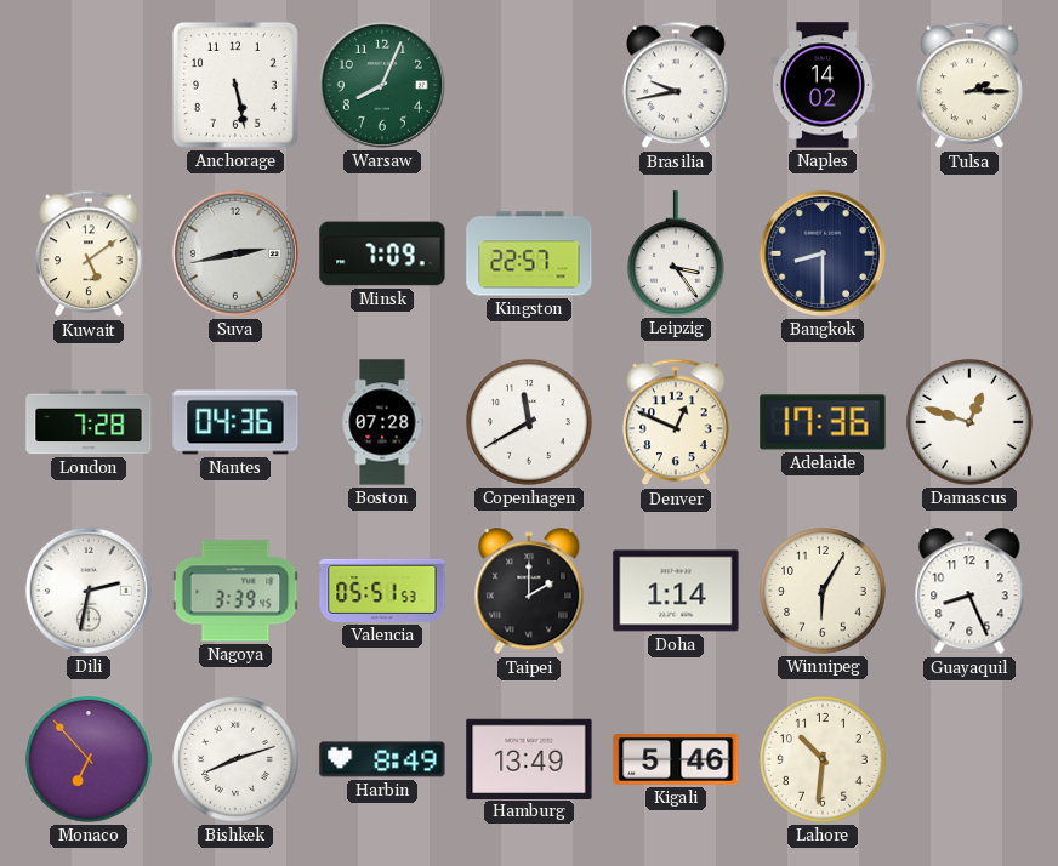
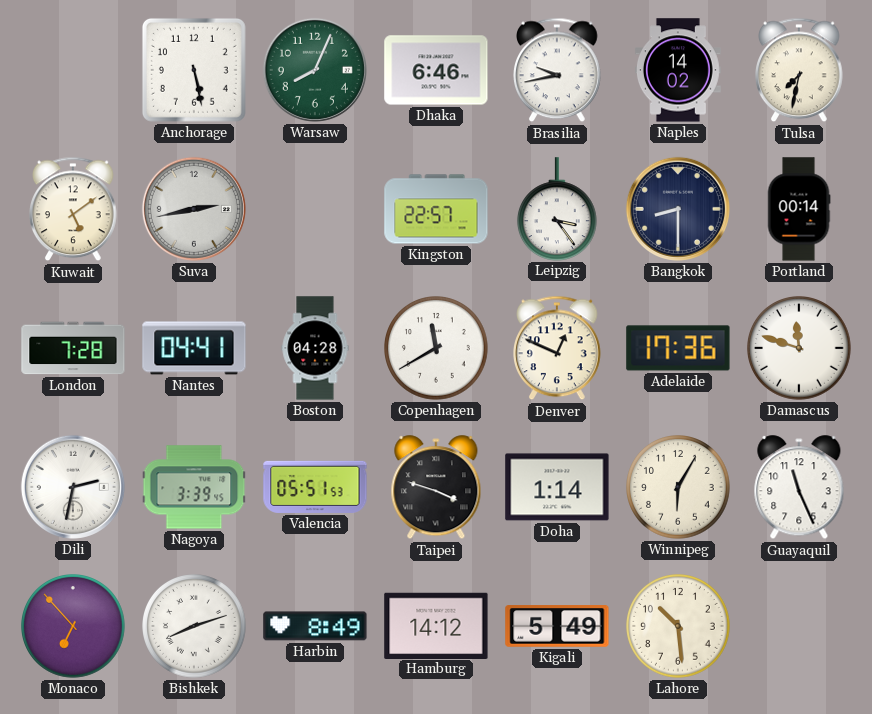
Dhaka: none -> 6:46
Tulsa: 2:15 -> 7:32
Minsk: 7:09 -> none
Portland: none -> 00:14
Nantes: 04:36 -> 04:41
Boston: 07:28 -> 04:28
Damascus: 12:48 -> 11:48
Taipei: 2:00 -> 3:48
Guayaquil: 8:26 -> 11:26
Hamburg: 13:49 -> 14:12
Kigali: 5:46 -> 5:49
Lahore: 10:31 -> 10:29
